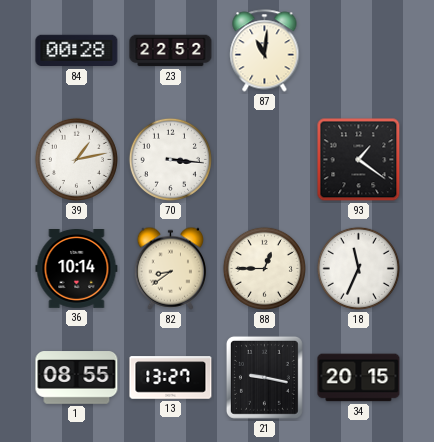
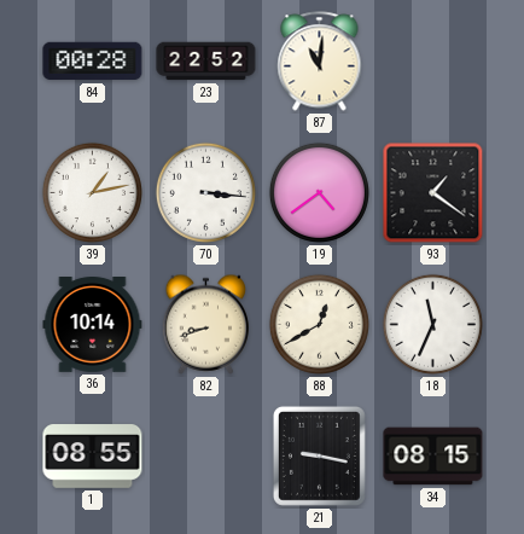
19: none -> 4:39
82: 8:39 -> 8:42
88: 12:45 -> 12:40
13: 13:27 -> none
34: 20:15 -> 08:15
